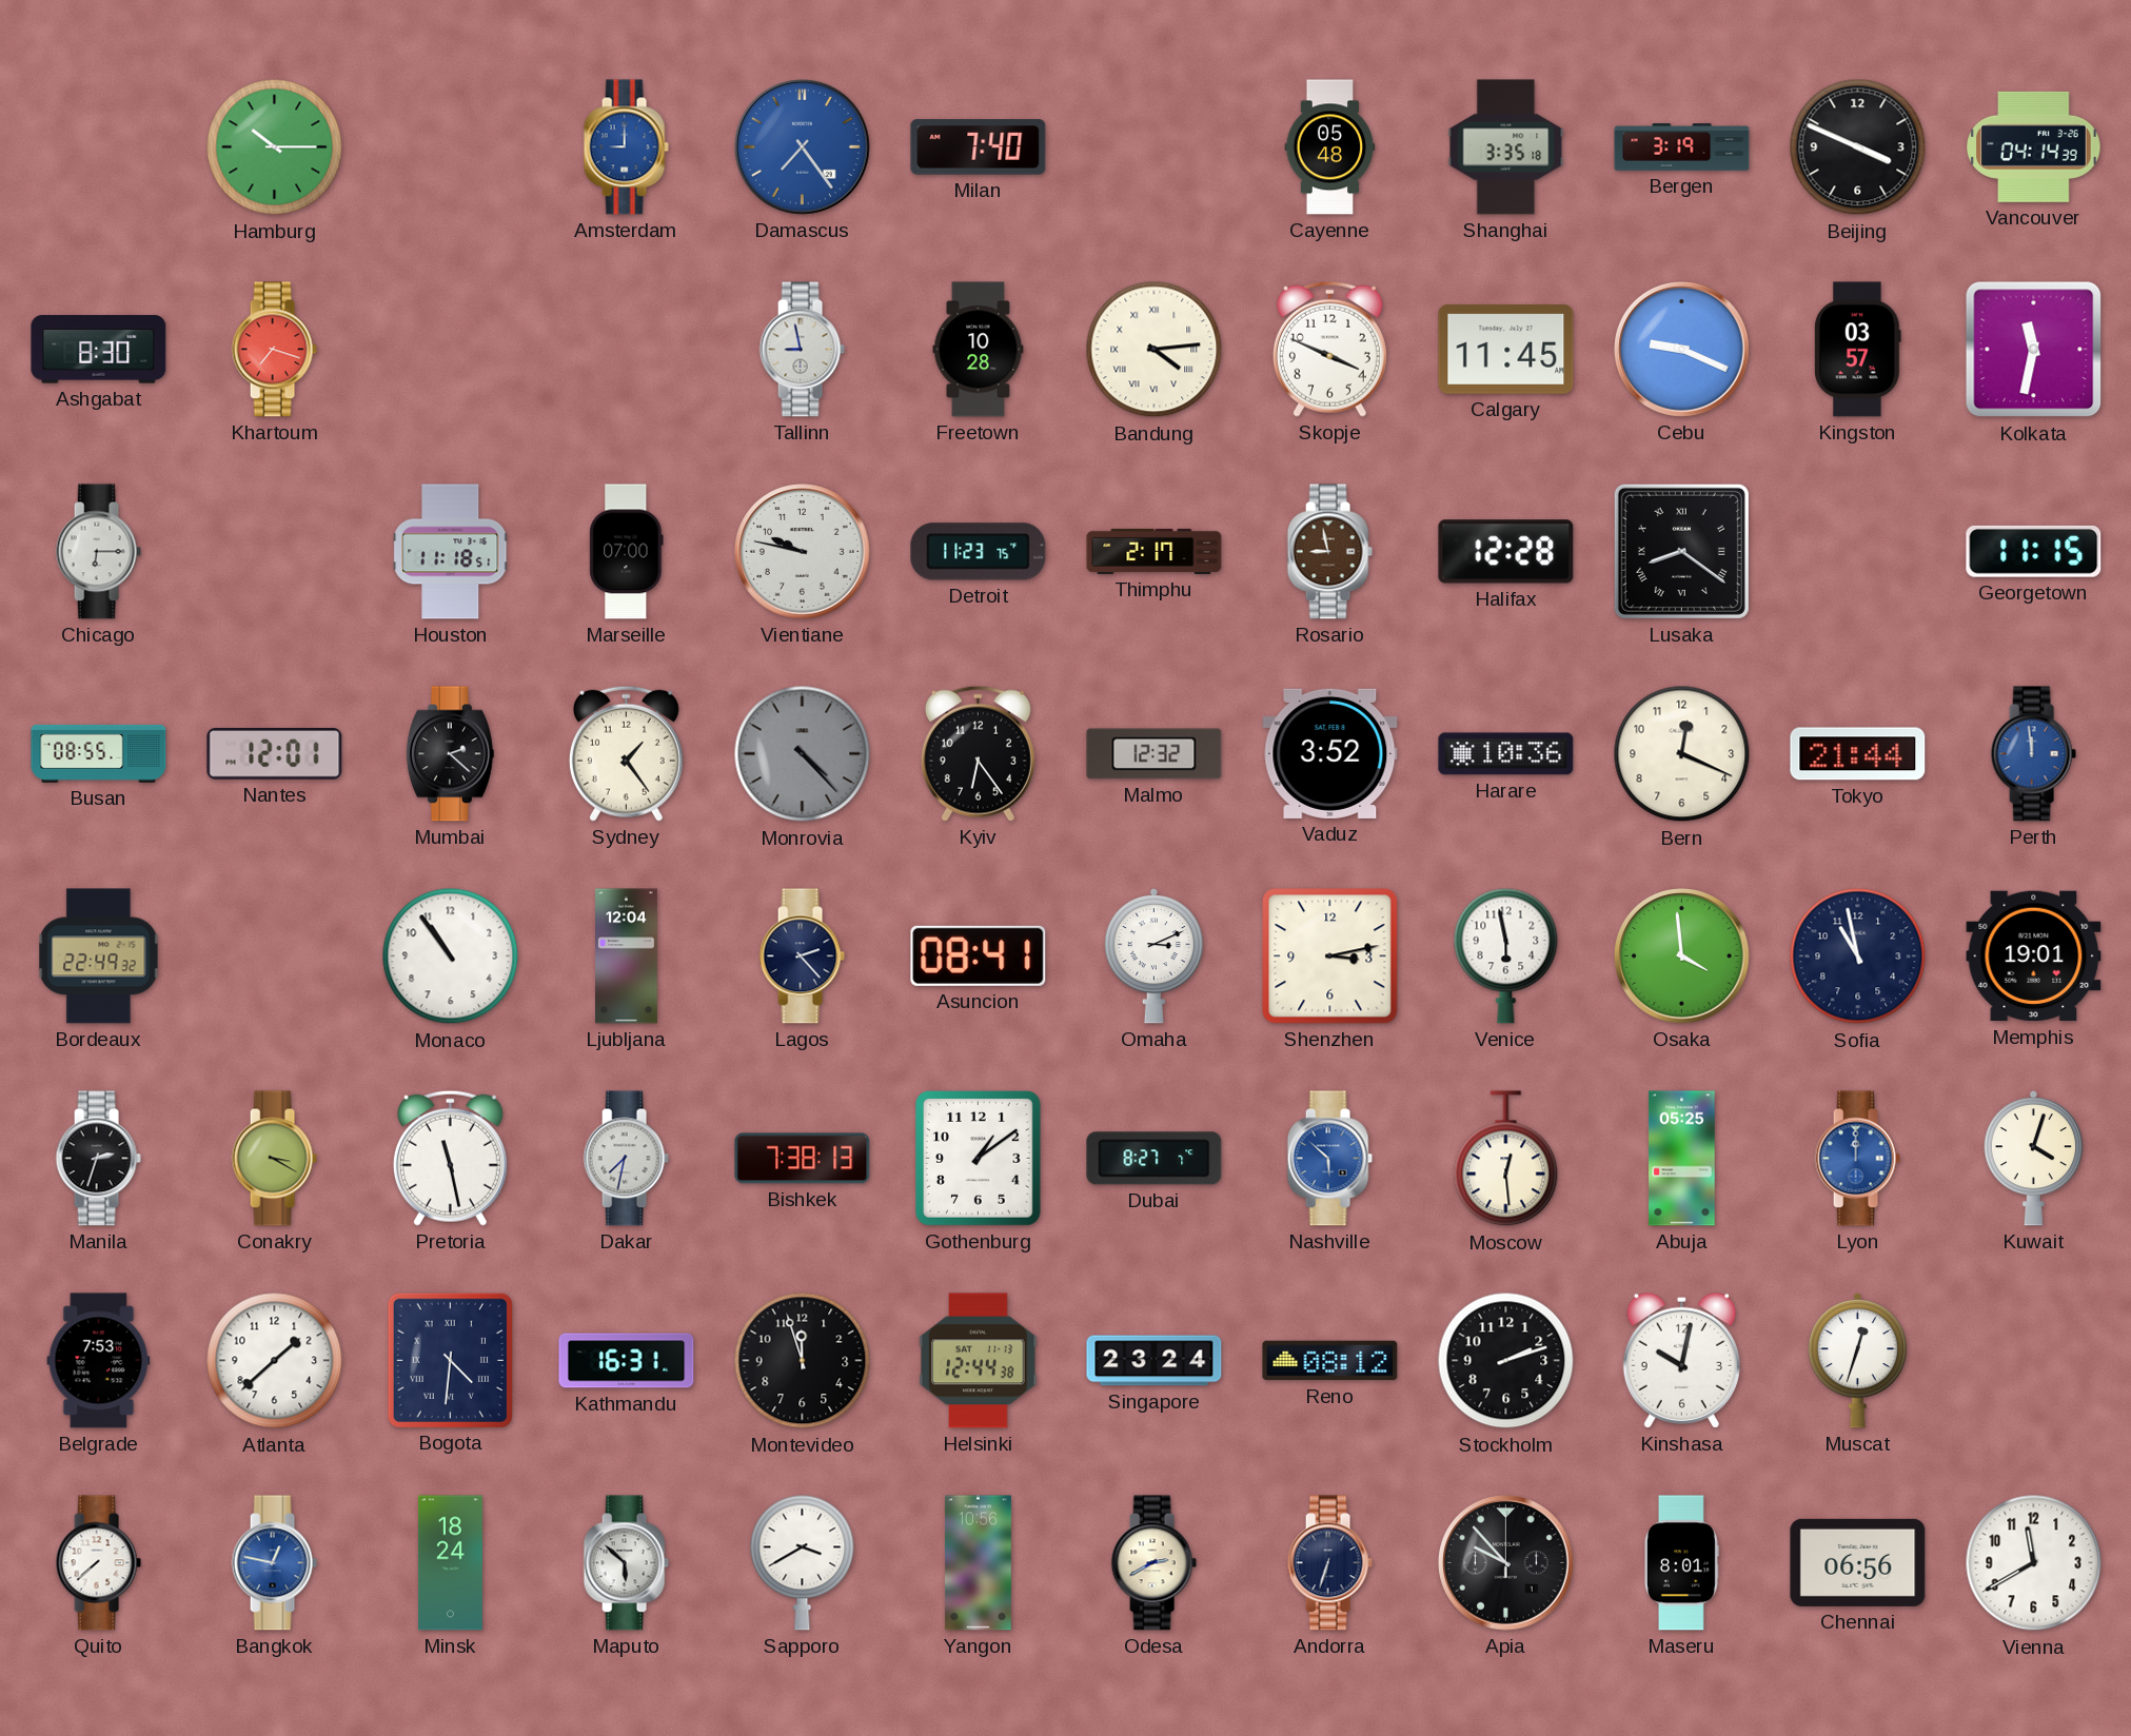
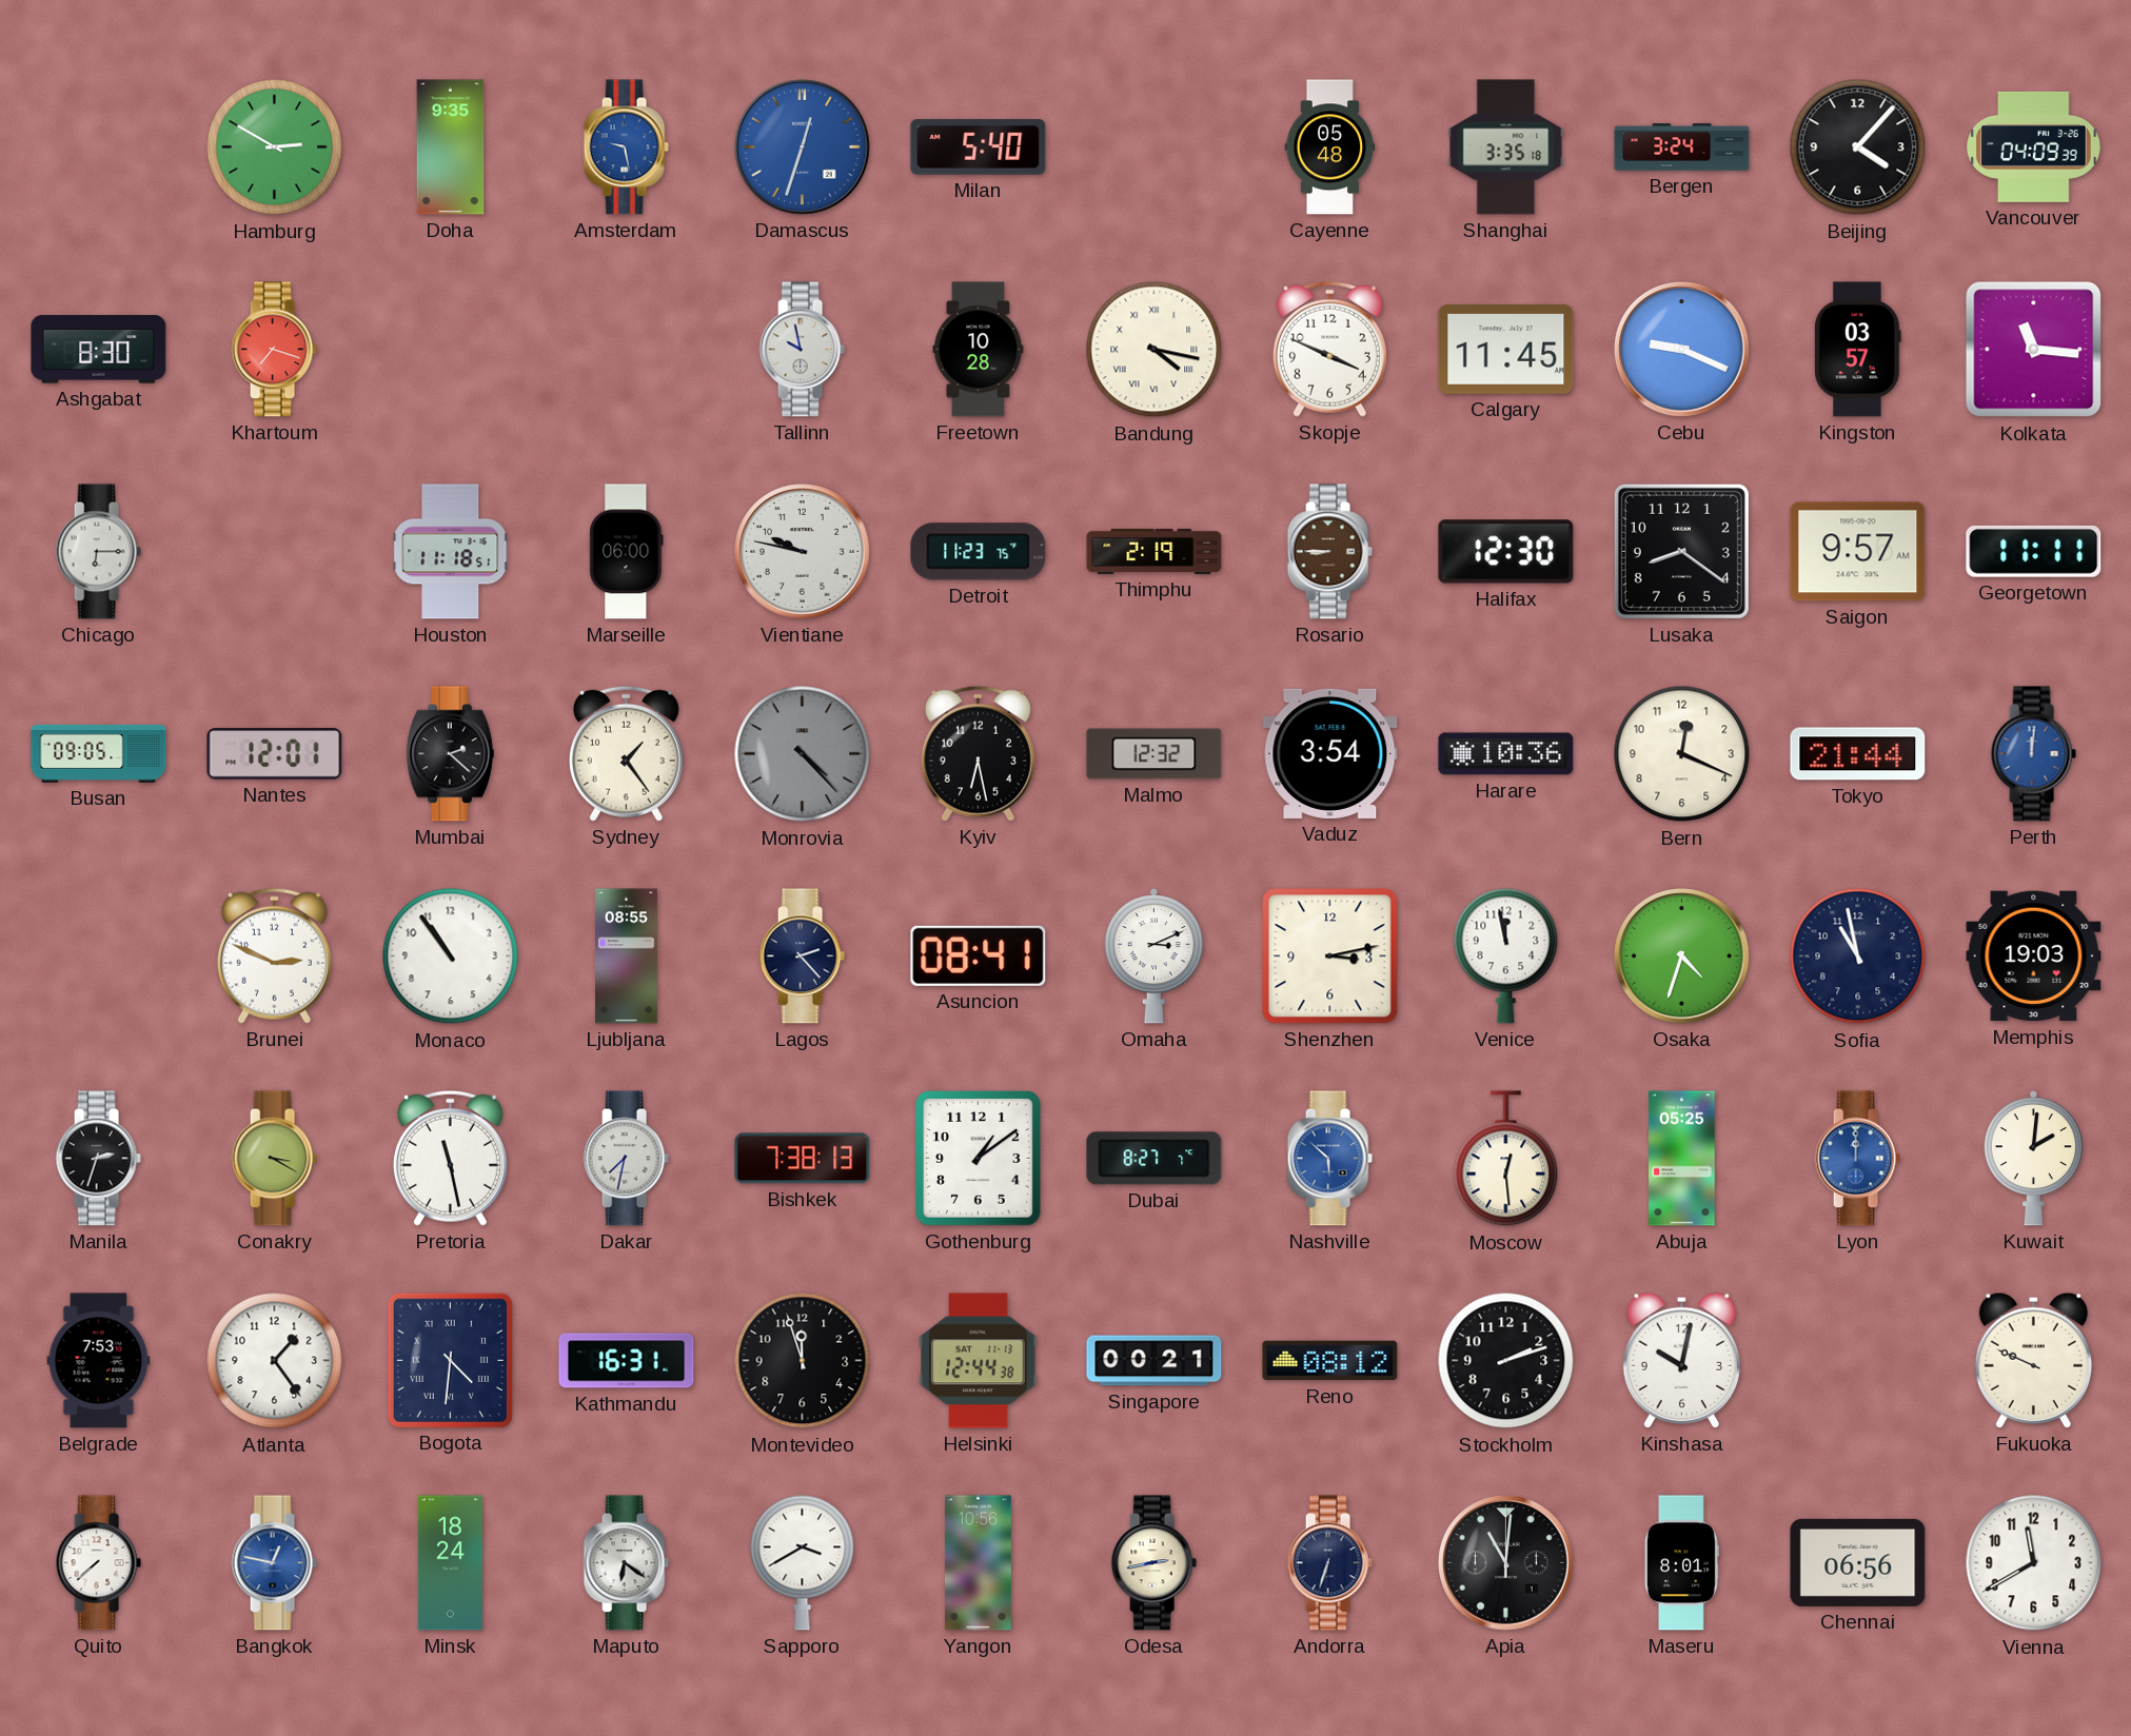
Hamburg: 10:15 -> 2:50
Doha: none -> 9:35
Amsterdam: 9:00 -> 9:28
Damascus: 7:24 -> 12:33
Milan: 7:40 -> 5:40
Bergen: 3:19 -> 3:24
Beijing: 3:49 -> 4:07
Vancouver: 04:14 -> 04:09
Tallinn: 8:58 -> 9:58
Bandung: 4:14 -> 4:17
Kolkata: 11:32 -> 11:16
Marseille: 07:00 -> 06:00
Thimphu: 2:17 -> 2:19
Rosario: 8:58 -> 8:45
Halifax: 12:28 -> 12:30
Lusaka numerals: Roman -> Arabic
Saigon: none -> 9:57
Georgetown: 11:15 -> 11:11
Busan: 08:55 -> 09:05
Kyiv: 6:24 -> 6:28
Vaduz: 3:52 -> 3:54
Perth: 11:59 -> 12:01
Bordeaux: 22:49 -> none
Brunei: none -> 2:49
Ljubljana: 12:04 -> 08:55
Venice: 5:58 -> 11:58
Osaka: 3:59 -> 4:33
Memphis: 19:01 -> 19:03
Kuwait: 4:03 -> 2:01
Atlanta: 1:38 -> 1:24
Singapore: 23:24 -> 00:21
Muscat: 12:33 -> none
Fukuoka: none -> 9:49
Maputo: 5:52 -> 6:21
Odesa: 2:40 -> 2:43
Apia: 9:53 -> 11:01
